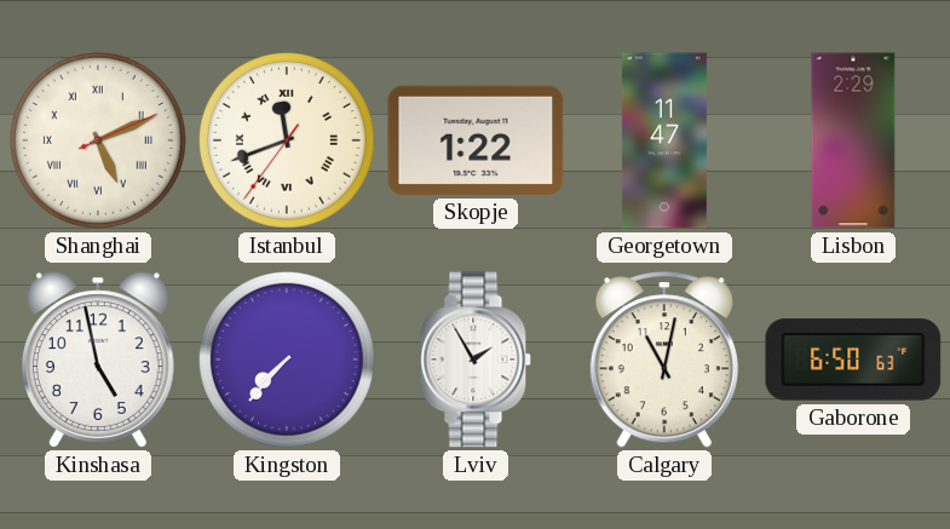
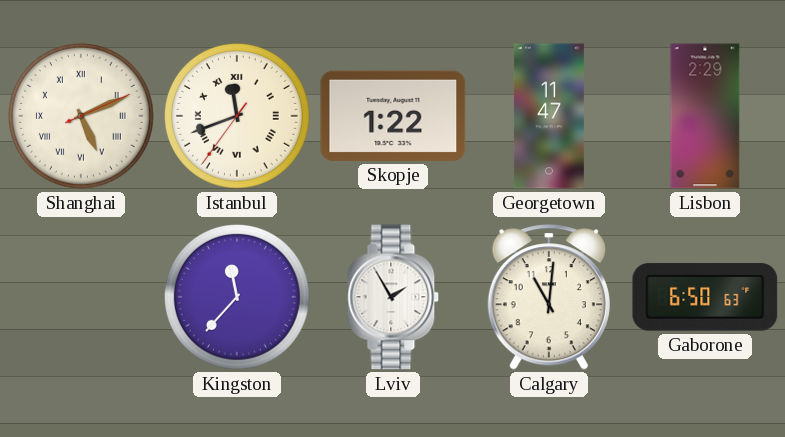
Kinshasa: 4:58 -> none
Kingston: 7:37 -> 11:37
Calgary: 11:02 -> 11:01
